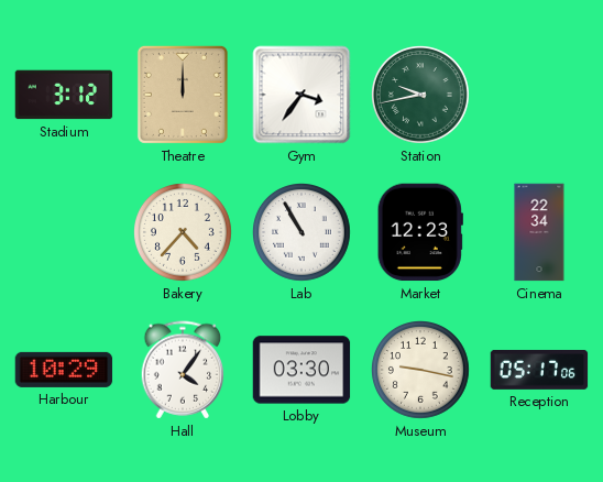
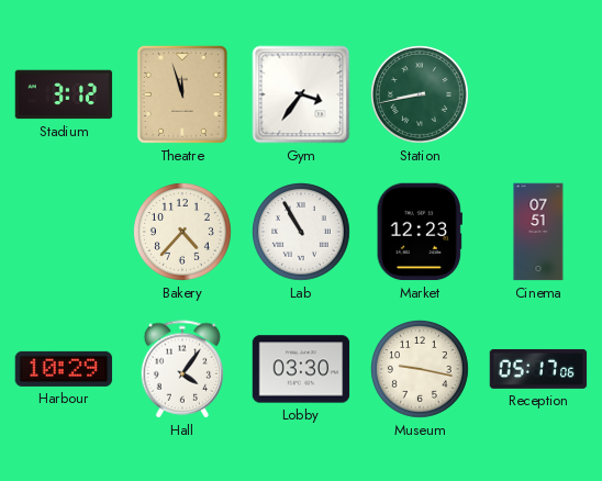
Theatre: 12:00 -> 11:57
Station: 9:43 -> 8:43
Cinema: 22:34 -> 07:51
